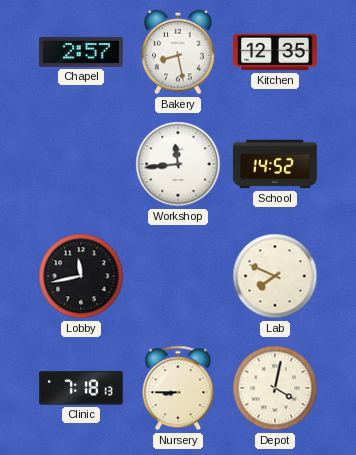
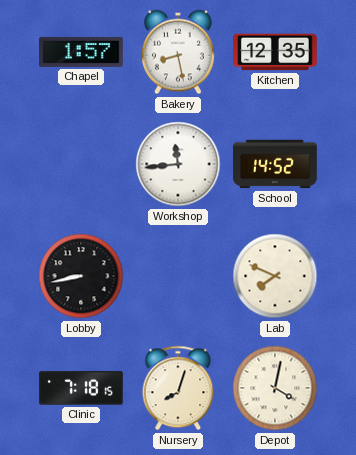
Chapel: 2:57 -> 1:57
Lobby: 11:43 -> 8:43
Clinic: 7:18:13 -> 7:18:15
Nursery: 8:45 -> 8:03
